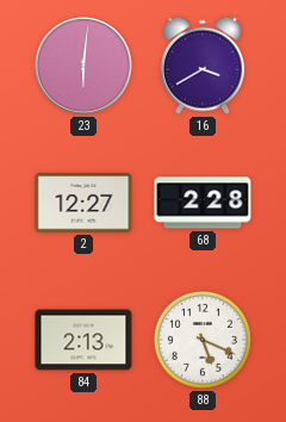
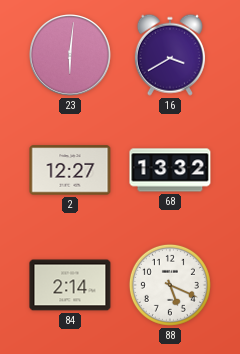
68: 2:28 -> 13:32
84: 2:13 -> 2:14
